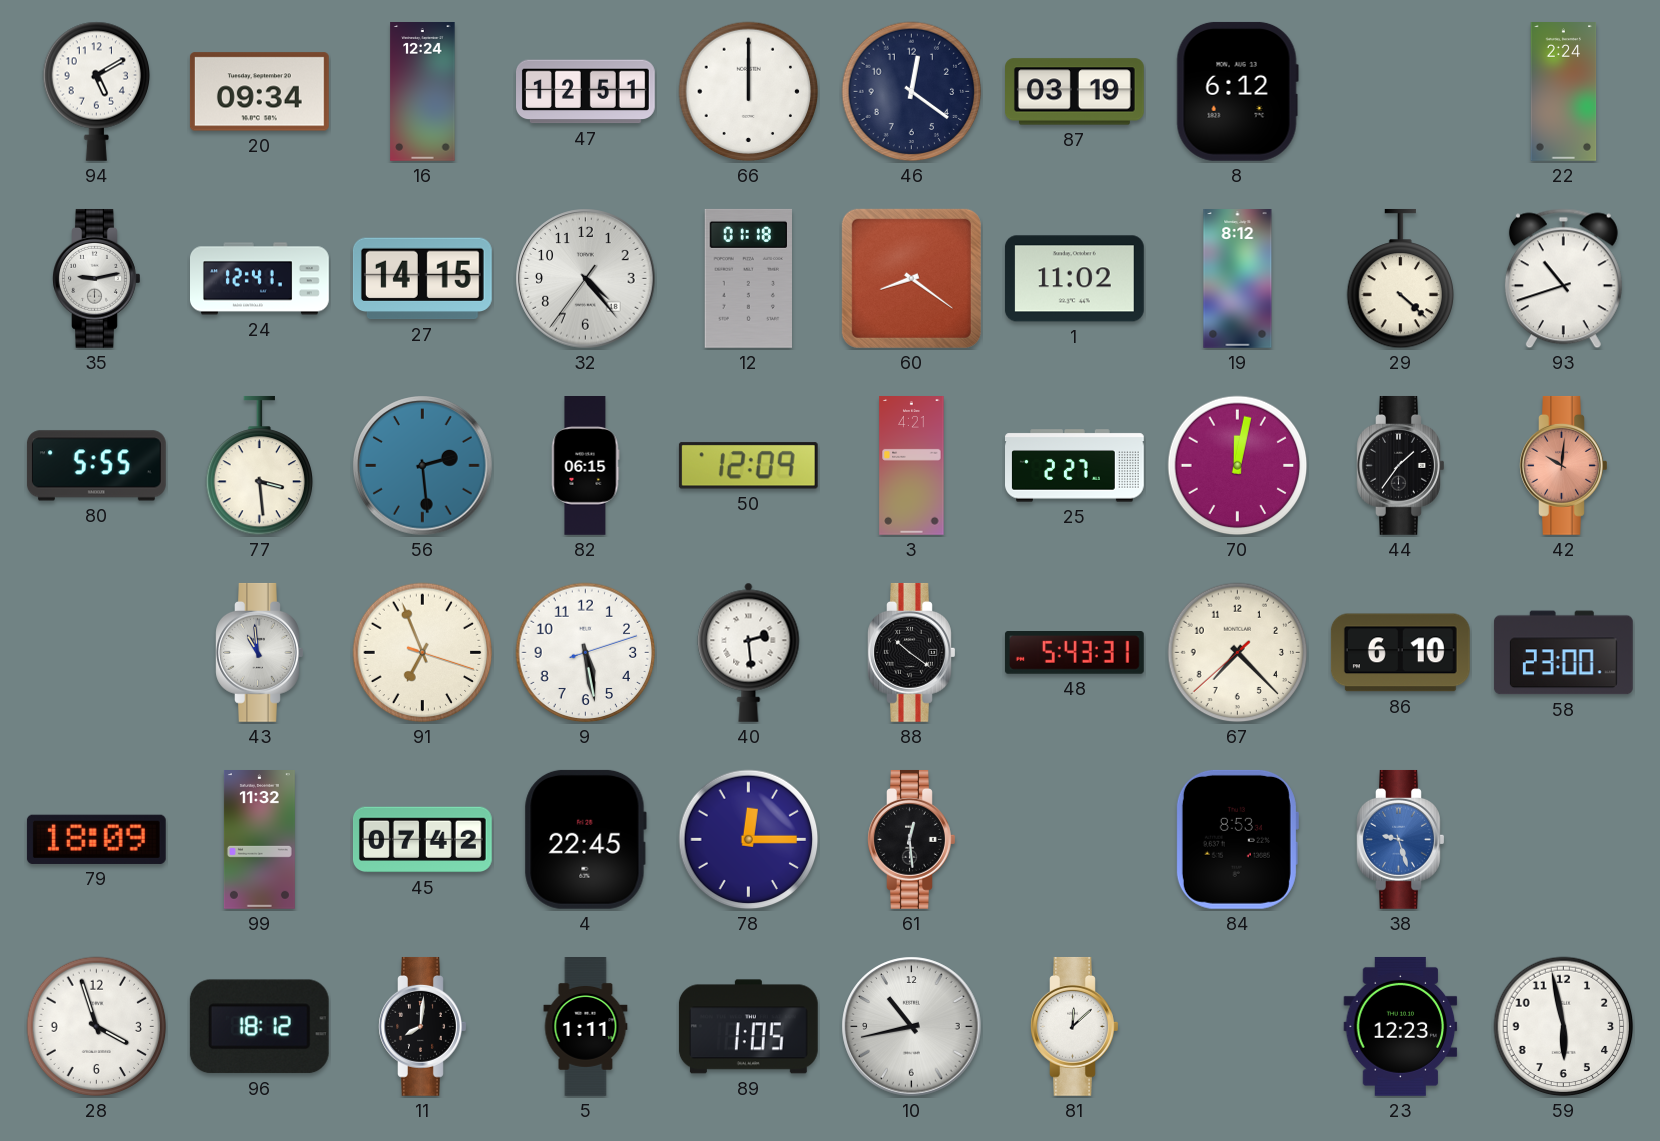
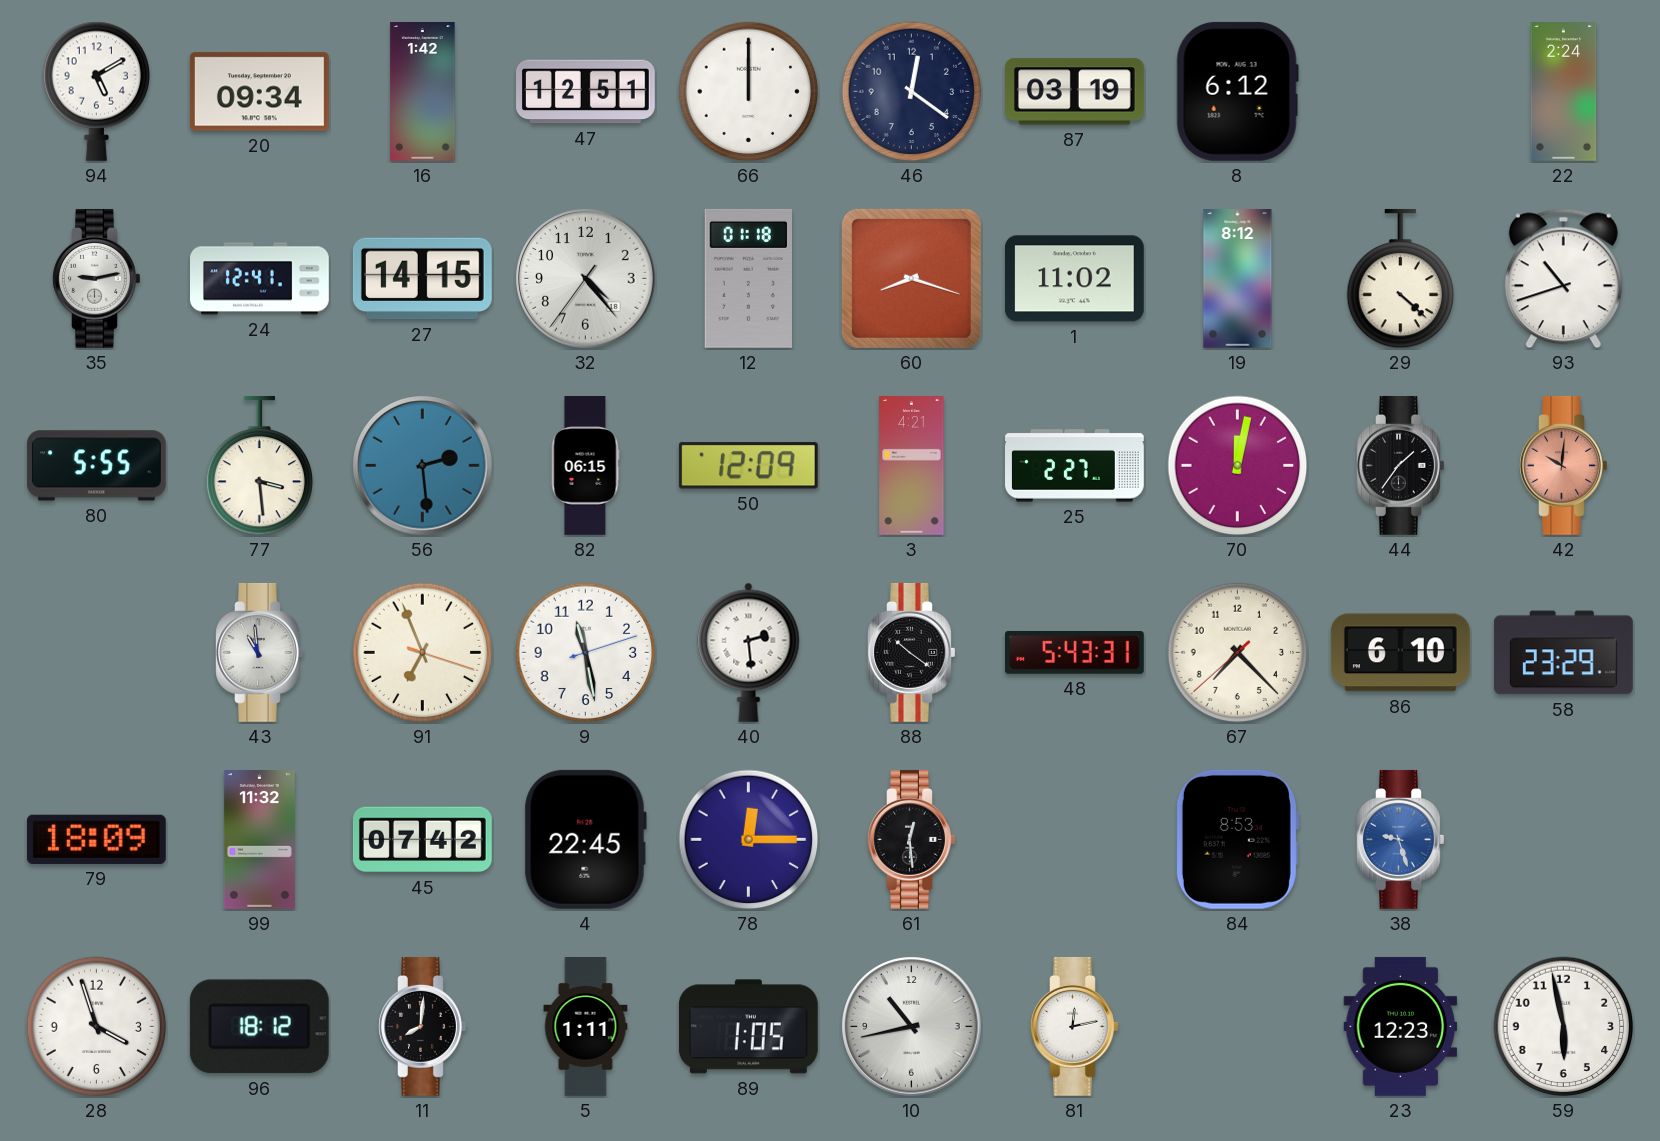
16: 12:24 -> 1:42
60: 8:21 -> 8:18
9: 5:28 -> 11:28
58: 23:00 -> 23:29
81: 12:08 -> 12:13
